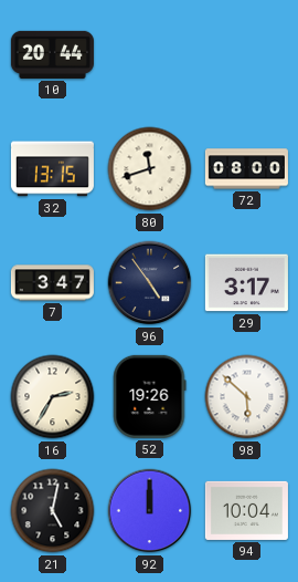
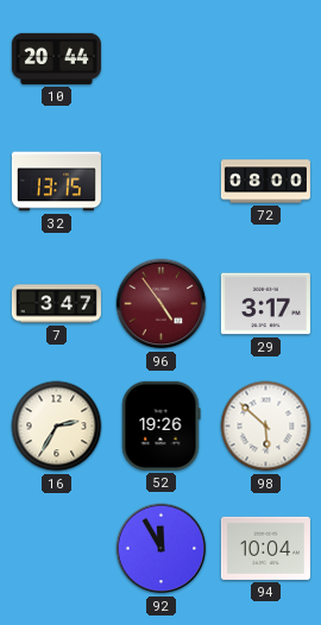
80: 11:42 -> none
96 dial: navy -> burgundy
21: 5:02 -> none
92: 12:00 -> 11:55
